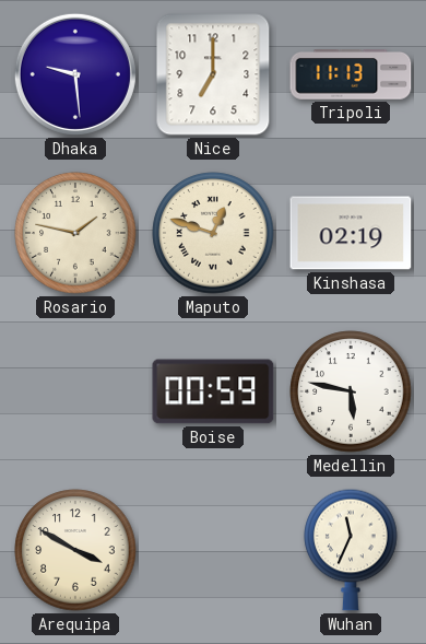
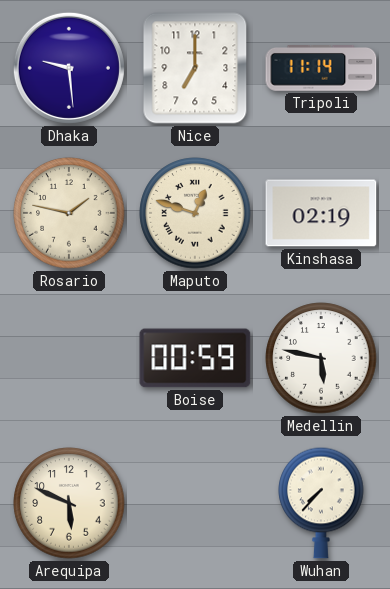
Tripoli: 11:13 -> 11:14
Arequipa: 3:50 -> 5:49
Wuhan: 11:34 -> 7:37
